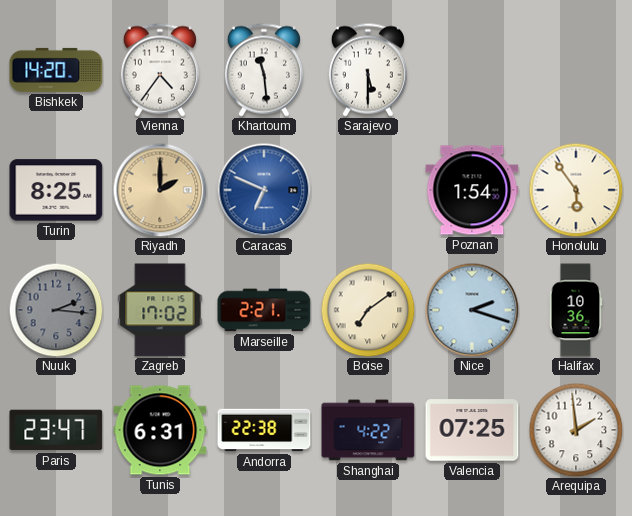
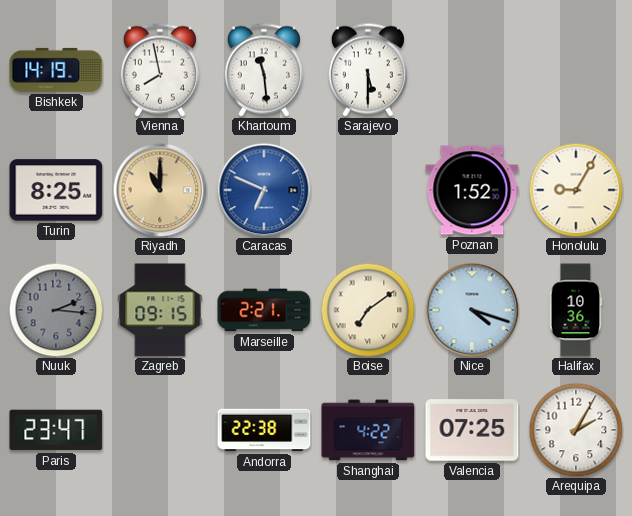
Bishkek: 14:20 -> 14:19
Vienna: 4:36 -> 7:58
Riyadh: 2:00 -> 11:00
Poznan: 1:54 -> 1:52
Honolulu: 5:54 -> 9:05
Zagreb: 17:02 -> 09:15
Nice: 2:18 -> 4:18
Tunis: 6:31 -> none
Arequipa: 1:59 -> 2:05
